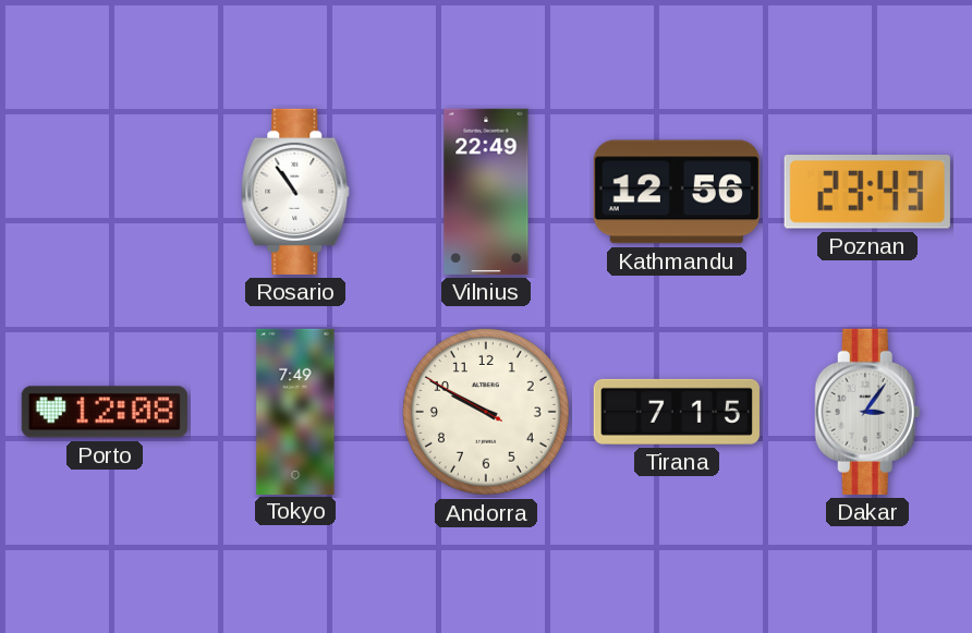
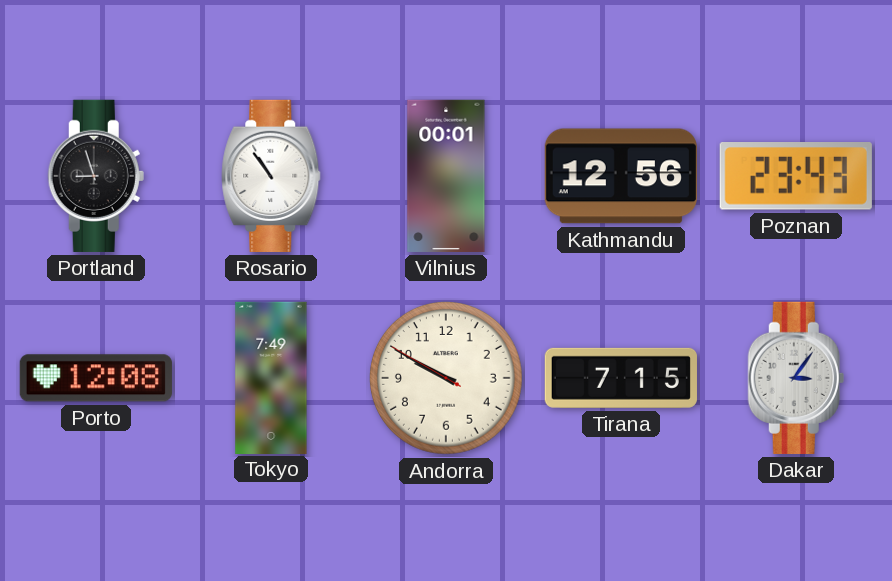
Portland: none -> 8:57
Vilnius: 22:49 -> 00:01
